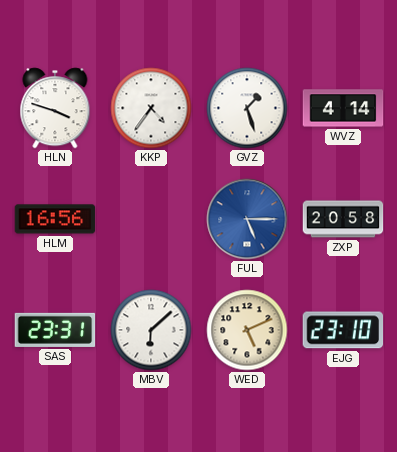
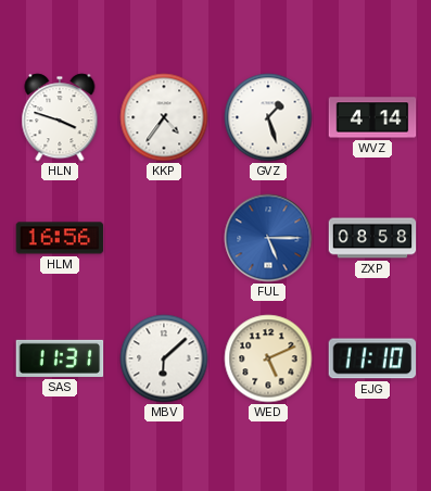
ZXP: 20:58 -> 08:58
SAS: 23:31 -> 11:31
EJG: 23:10 -> 11:10
